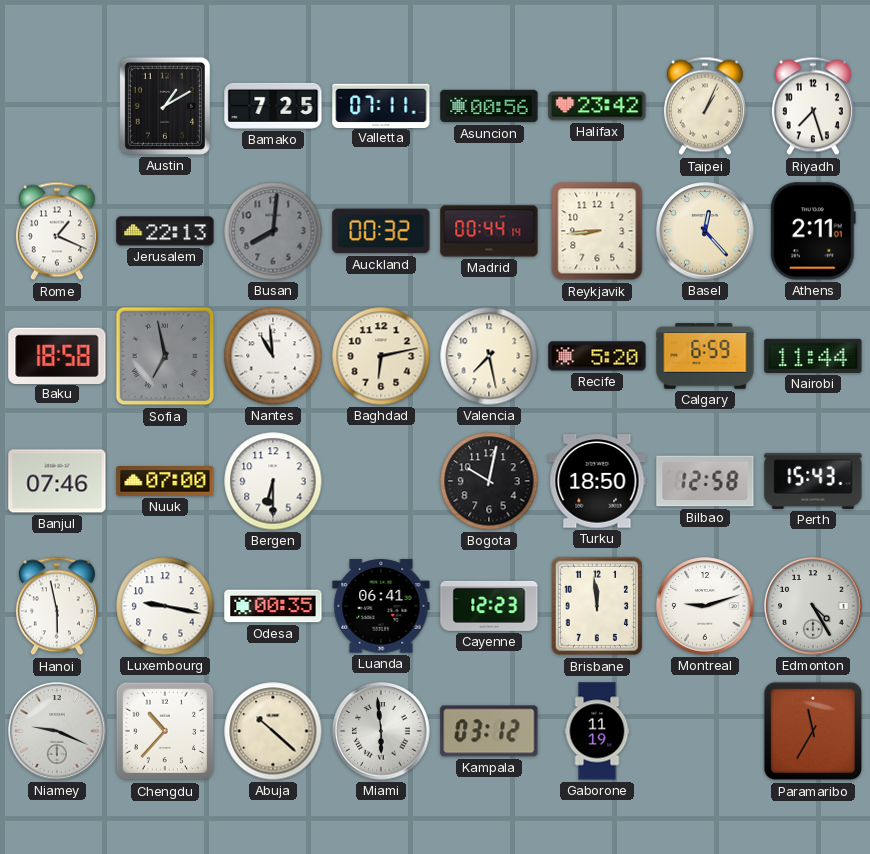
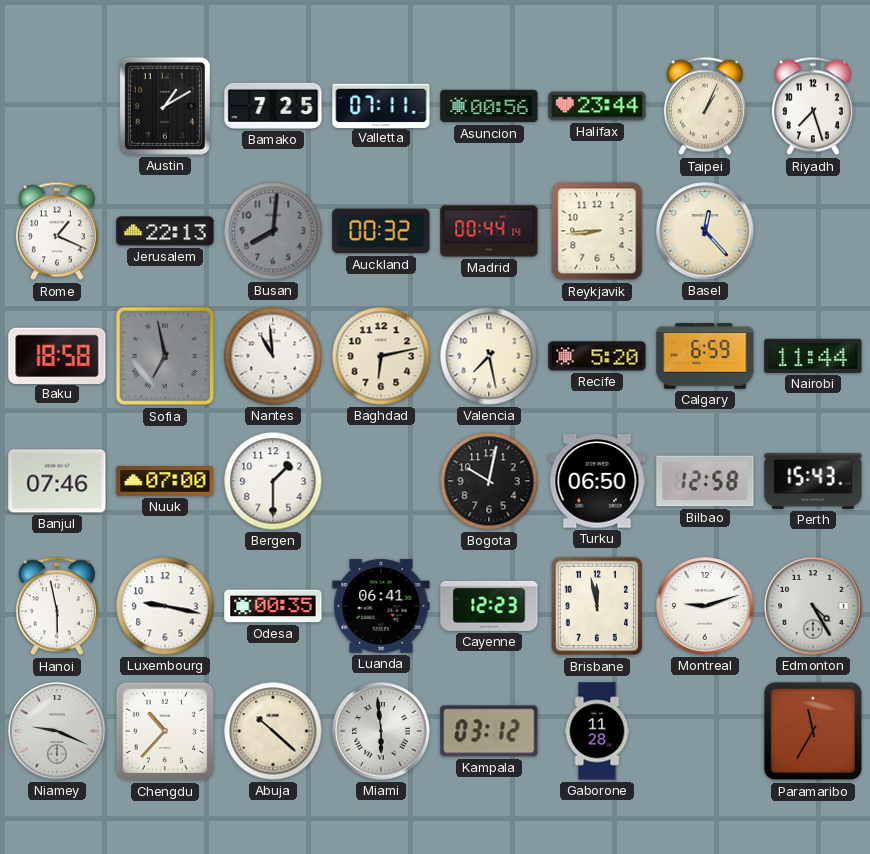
Halifax: 23:42 -> 23:44
Athens: 2:11 -> none
Bergen: 6:30 -> 1:30
Turku: 18:50 -> 06:50
Brisbane: 11:59 -> 11:58
Gaborone: 11:19 -> 11:28
